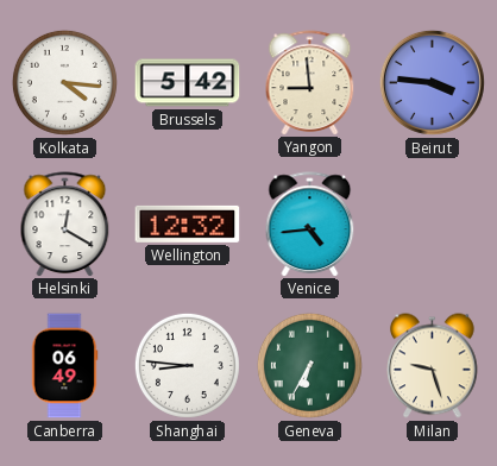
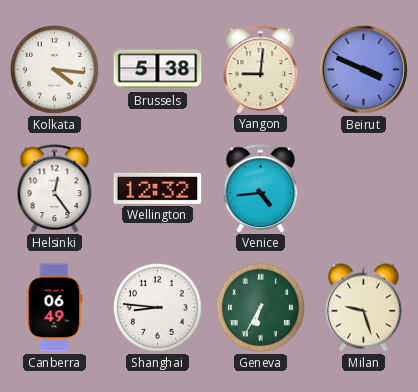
Brussels: 5:42 -> 5:38
Yangon: 8:59 -> 9:01
Beirut: 3:46 -> 3:49
Helsinki: 12:20 -> 12:24
